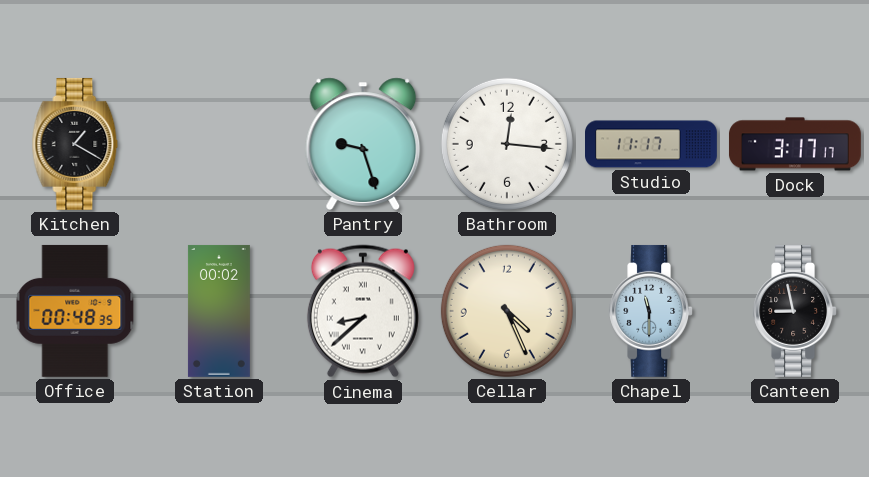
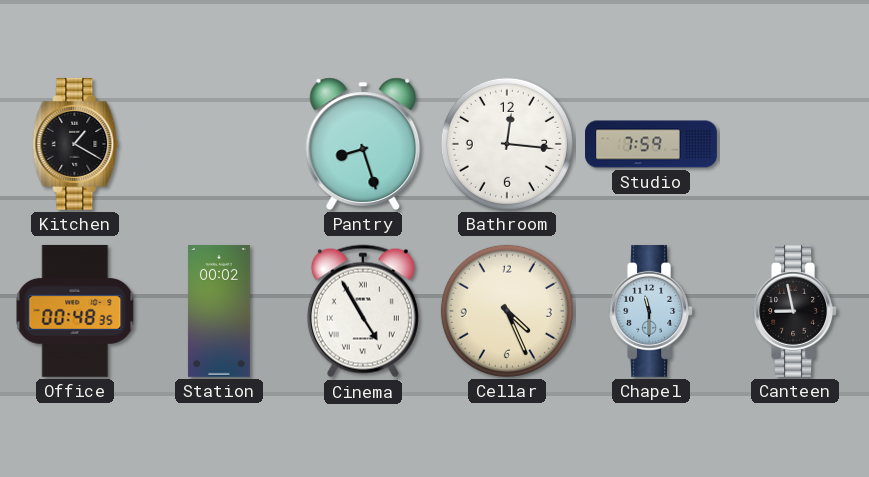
Pantry: 9:27 -> 8:27
Studio: 11:17 -> 7:59
Dock: 3:17 -> none
Cinema: 8:38 -> 4:55
